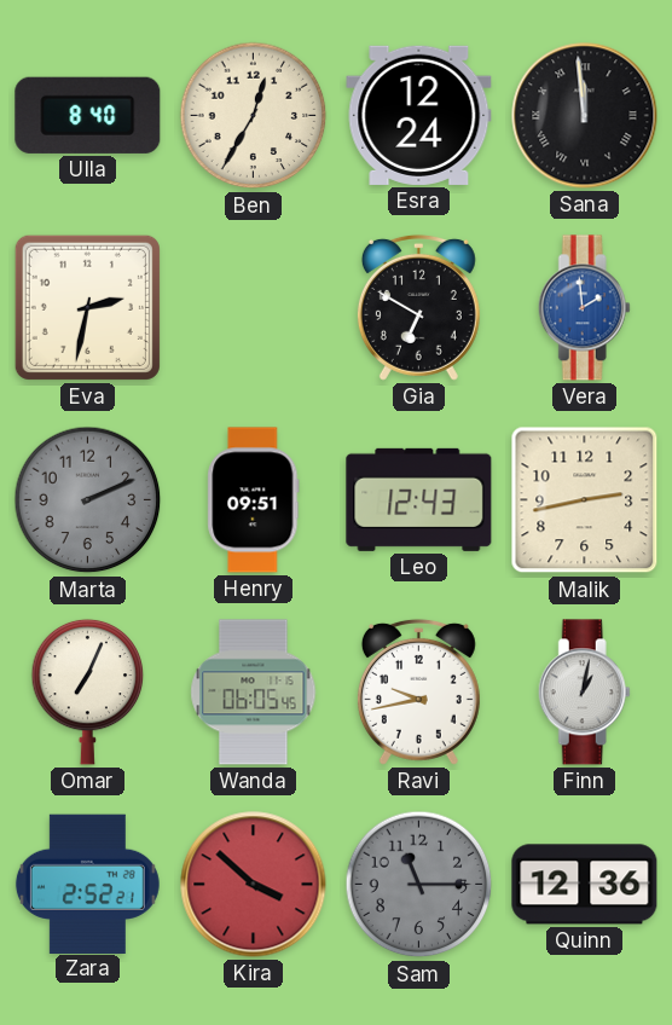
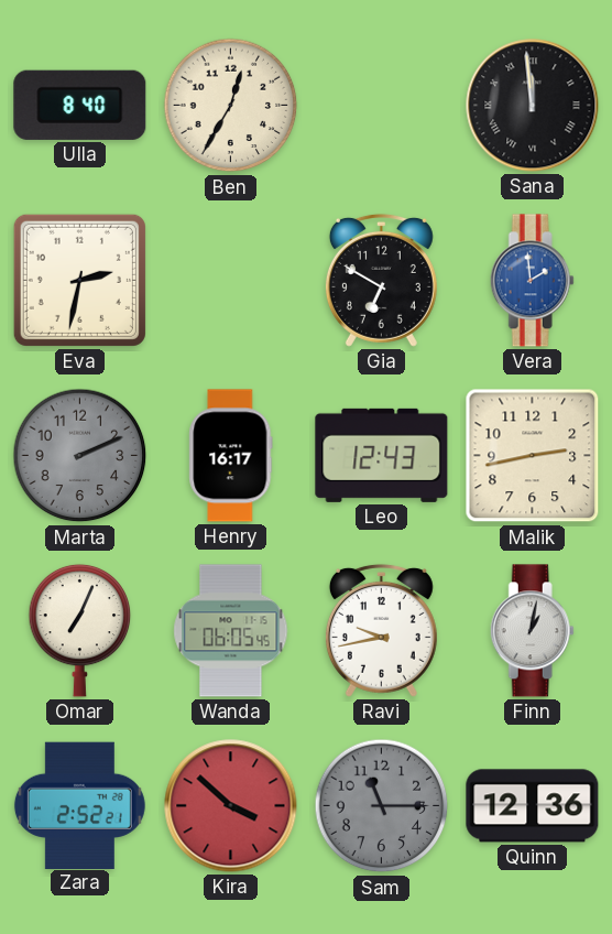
Esra: 12:24 -> none
Henry: 09:51 -> 16:17
